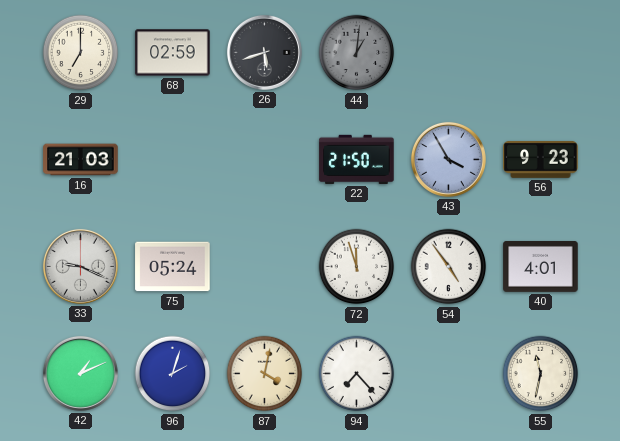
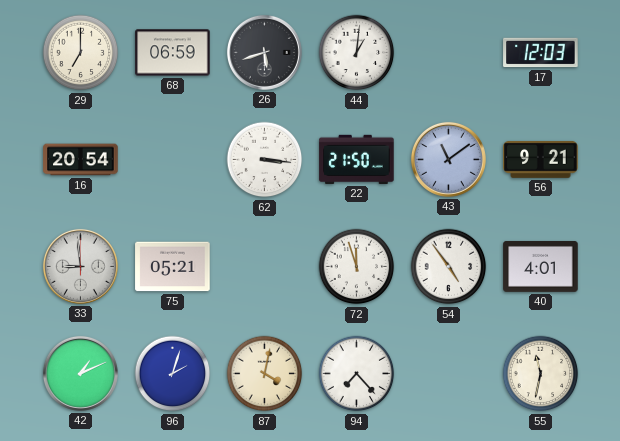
68: 02:59 -> 06:59
44 dial: grey -> white
17: none -> 12:03
16: 21:03 -> 20:54
62: none -> 3:16
43: 3:55 -> 11:09
56: 9:23 -> 9:21
33: 9:19 -> 8:59
75: 05:24 -> 05:21
